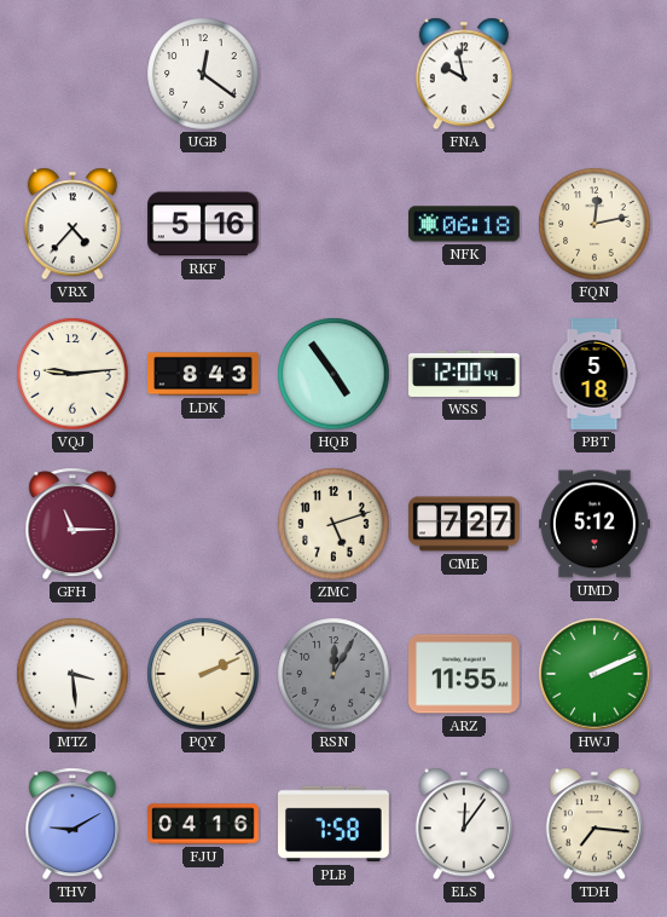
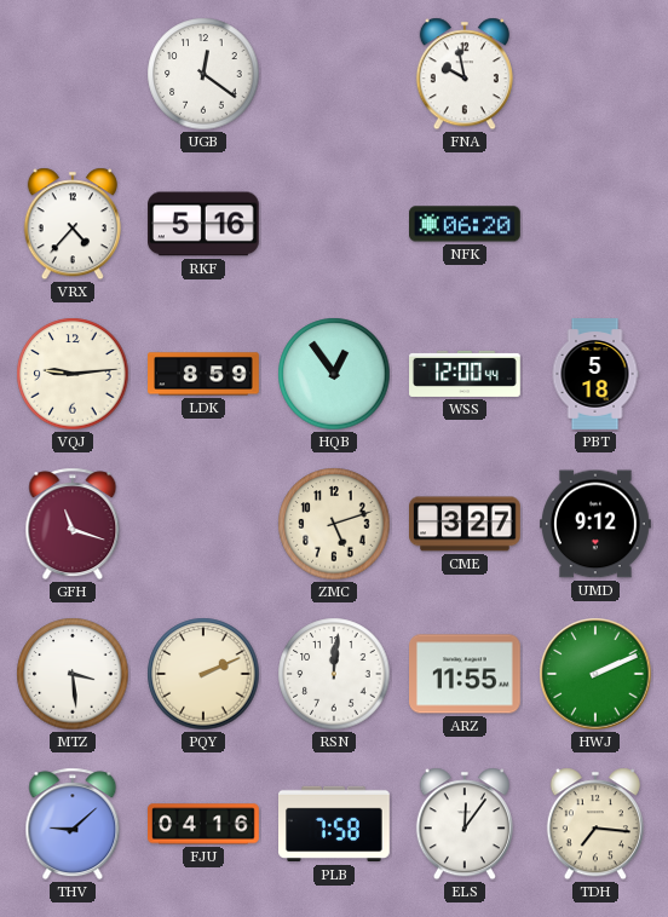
NFK: 06:18 -> 06:20
FQN: 12:13 -> none
LDK: 8:43 -> 8:59
HQB: 4:54 -> 12:54
GFH: 11:15 -> 11:18
CME: 7:27 -> 3:27
UMD: 5:12 -> 9:12
RSN: 12:05 -> 12:01
RSN dial: grey -> white
THV: 9:10 -> 9:08
